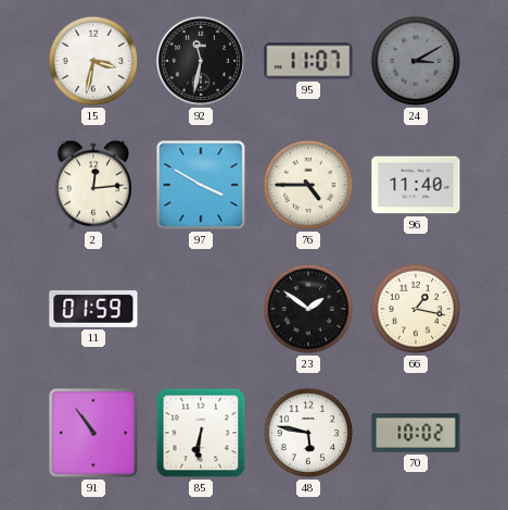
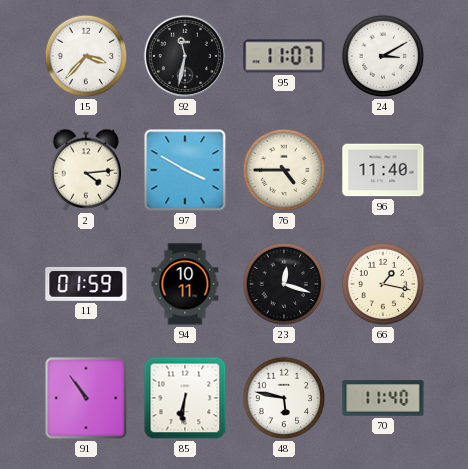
15: 3:32 -> 3:37
24 dial: grey -> white
2: 12:14 -> 4:14
94: none -> 10:11
23: 1:51 -> 12:18
70: 10:02 -> 11:40
